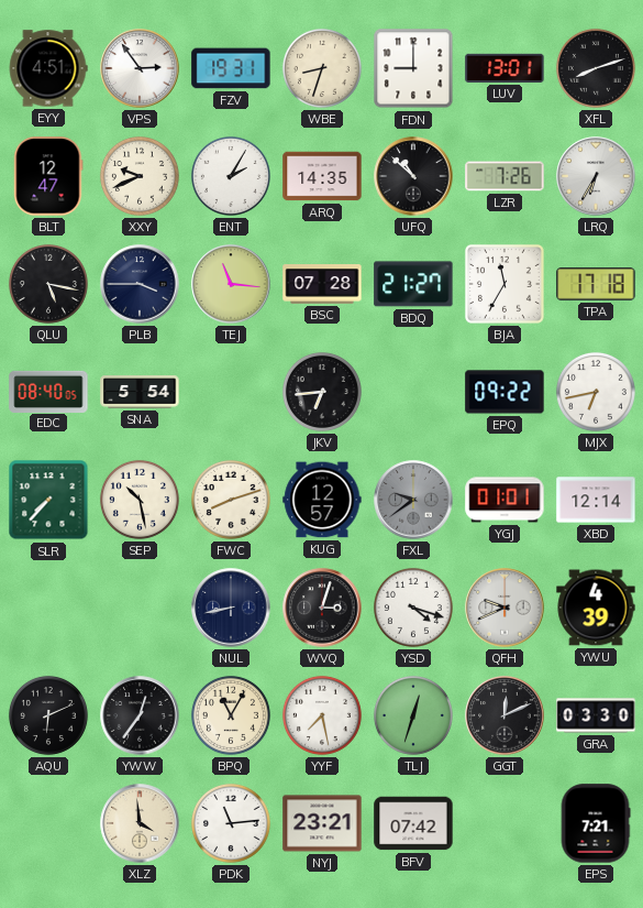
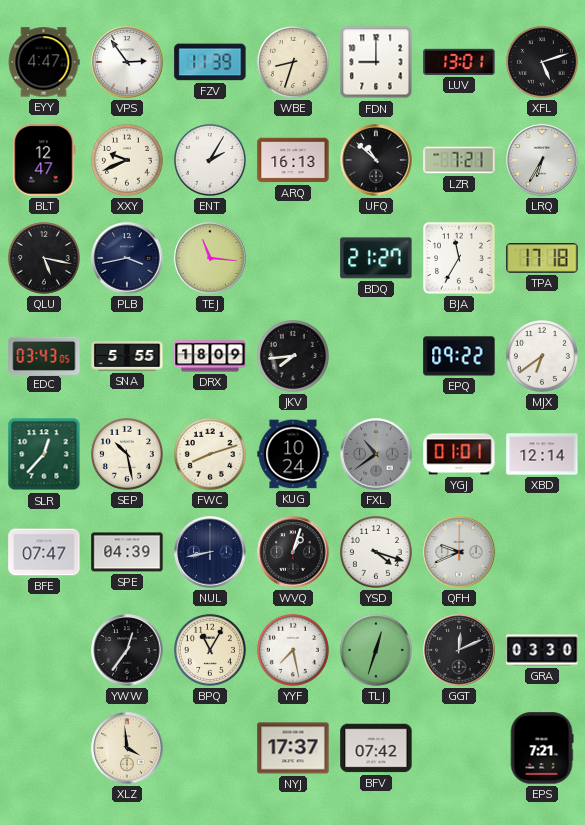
EYY: 4:51 -> 4:47
FZV: 19:31 -> 11:39
XFL: 8:12 -> 5:12
ARQ: 14:35 -> 16:13
LZR: 7:26 -> 7:21
PLB: 3:45 -> 3:43
BSC: 07:28 -> none
EDC: 08:40 -> 03:43
SNA: 5:54 -> 5:55
DRX: none -> 18:09
JKV: 6:44 -> 7:44
MJX: 6:43 -> 6:39
SLR: 7:37 -> 12:37
KUG: 12:57 -> 10:24
FXL: 9:39 -> 10:39
BFE: none -> 07:47
SPE: none -> 04:39
WVQ: 3:03 -> 1:03
YWU: 4:39 -> none
AQU: 6:11 -> none
PDK: 11:14 -> none
NYJ: 23:21 -> 17:37
